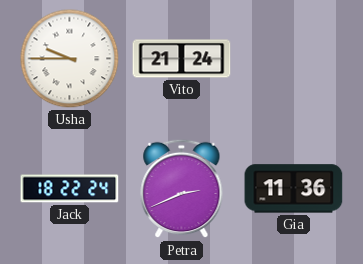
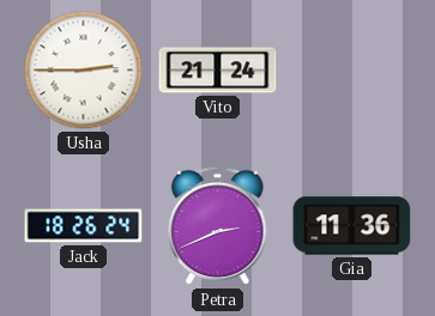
Usha: 9:45 -> 2:45
Jack: 18:22 -> 18:26
